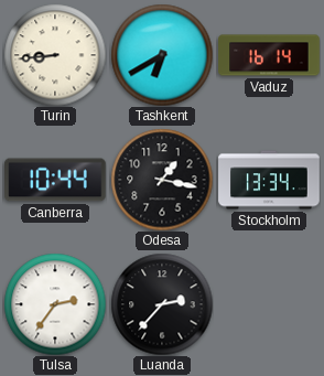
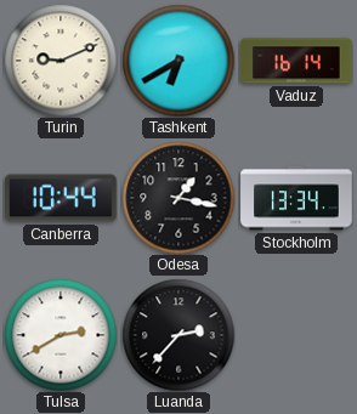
Turin: 8:44 -> 9:11
Tulsa: 2:36 -> 2:40
